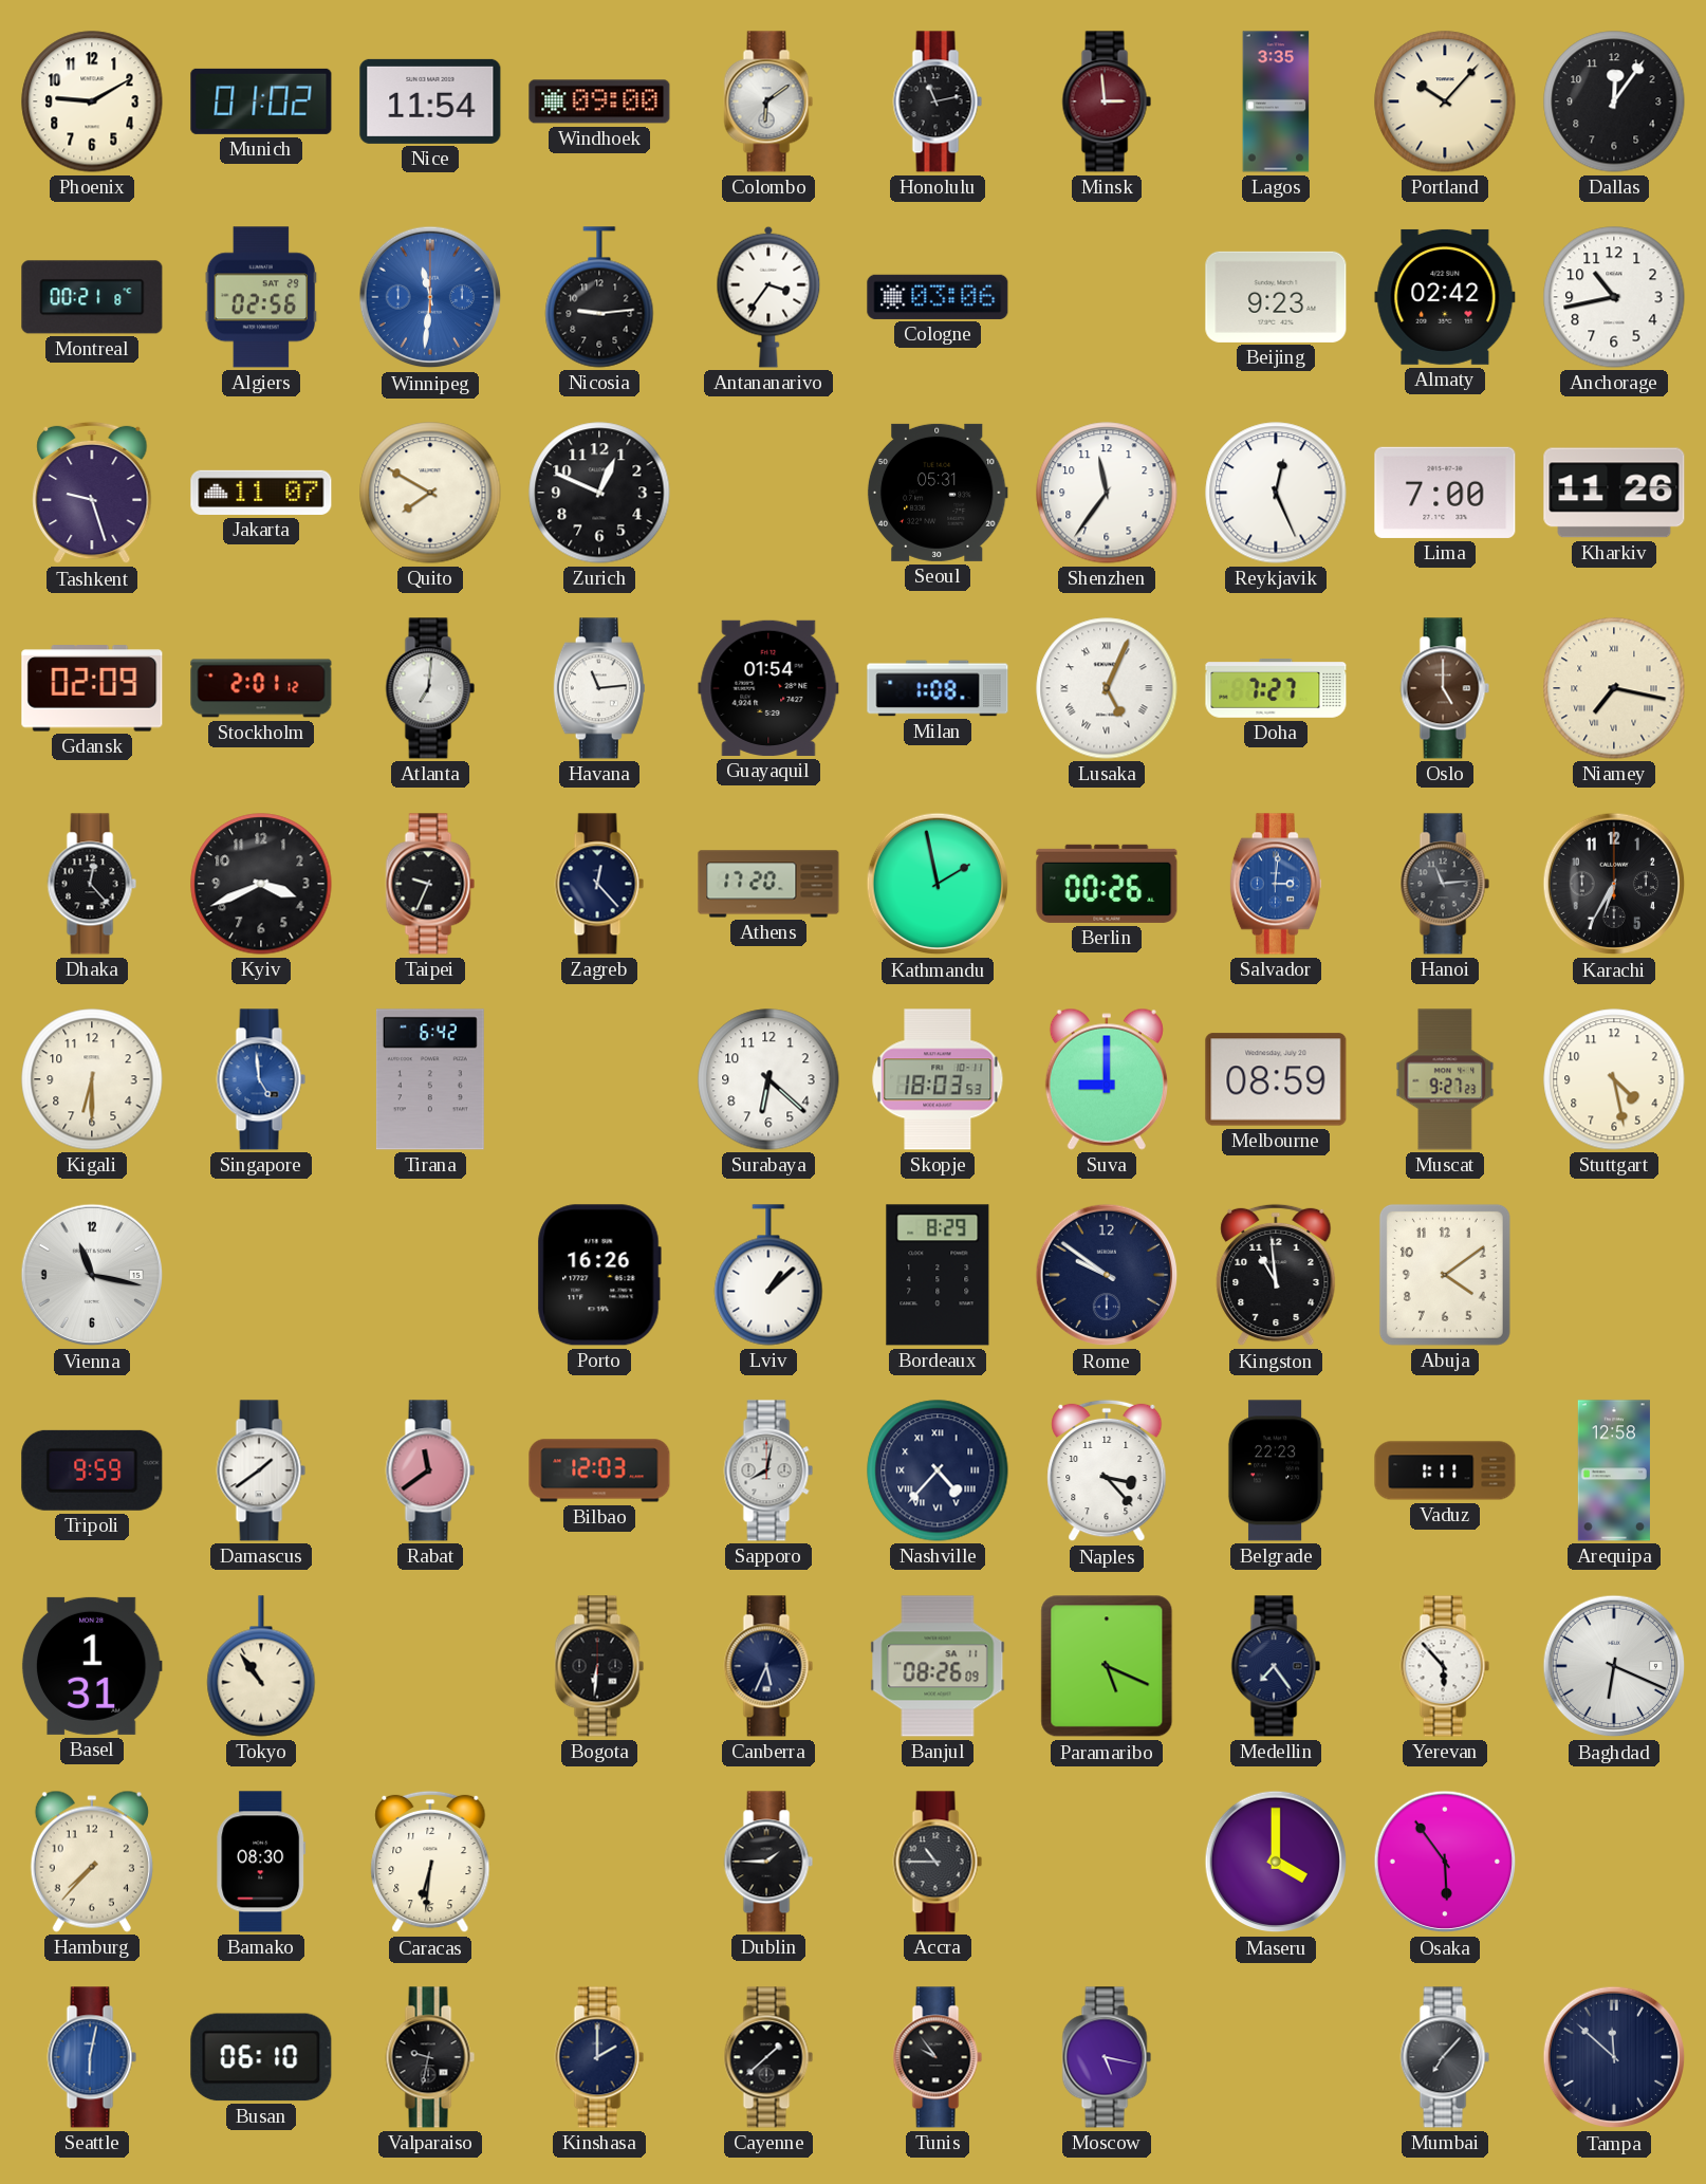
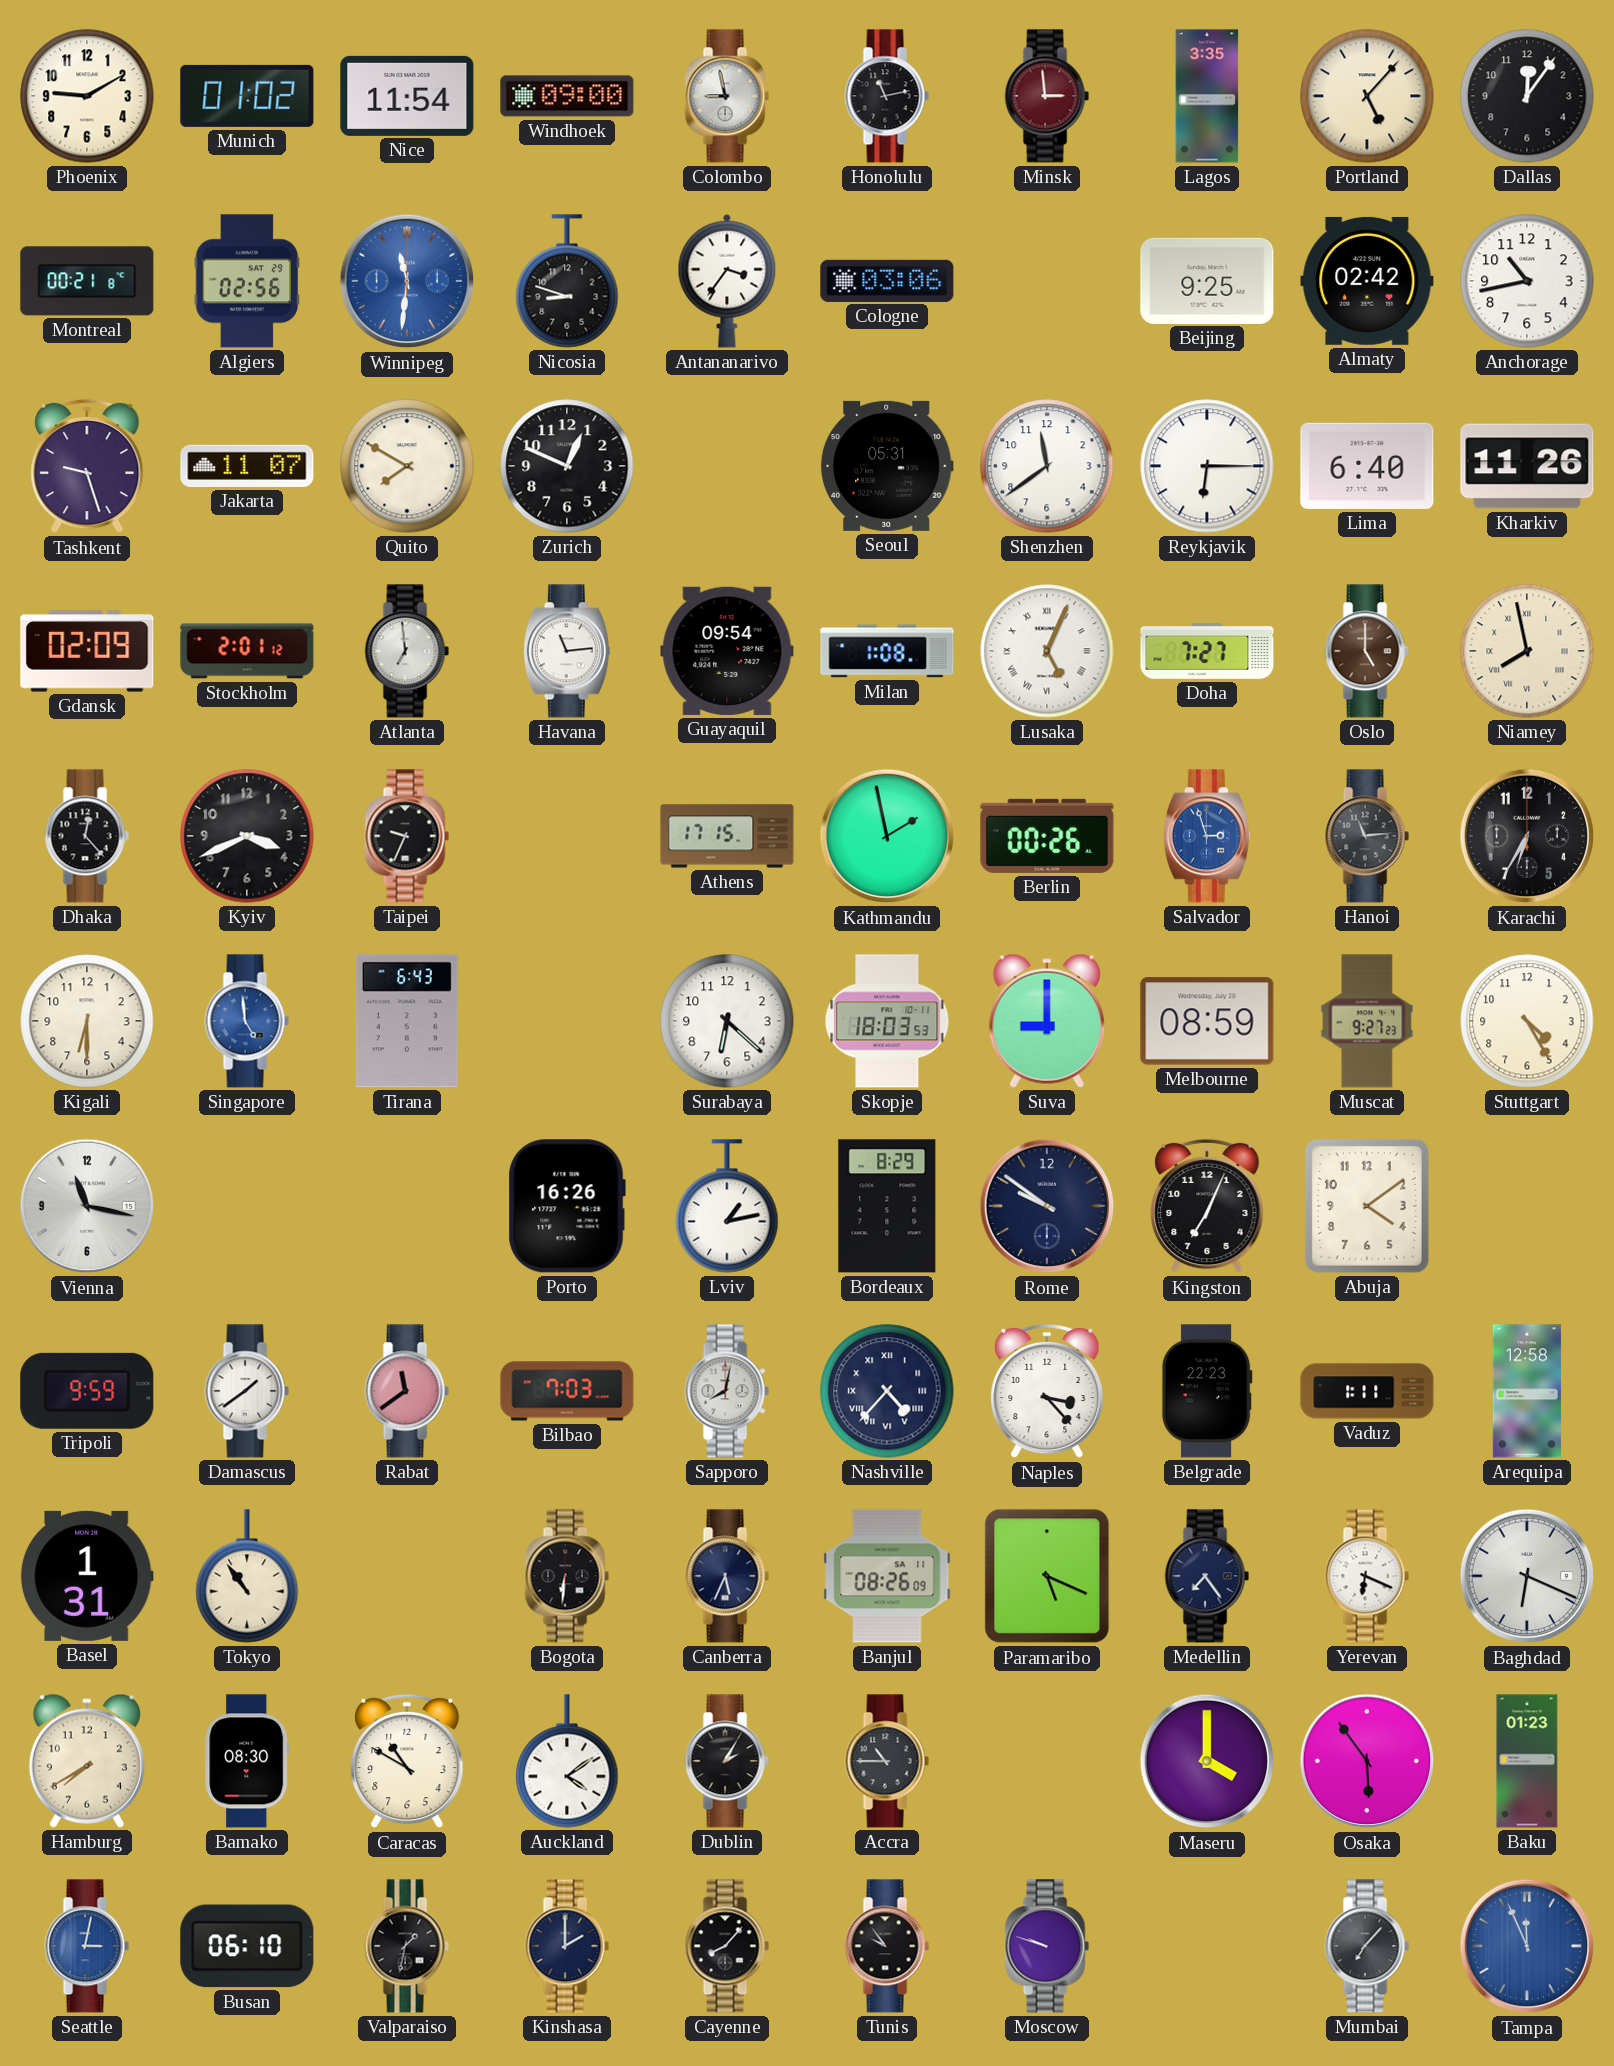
Colombo: 6:09 -> 8:58
Portland: 10:07 -> 5:07
Nicosia: 9:14 -> 8:48
Beijing: 9:23 -> 9:25
Shenzhen: 11:36 -> 11:39
Reykjavik: 12:26 -> 6:15
Lima: 7:00 -> 6:40
Atlanta: 7:01 -> 6:59
Guayaquil: 01:54 -> 09:54
Niamey: 7:17 -> 7:58
Zagreb: 12:23 -> none
Athens: 17:20 -> 17:15
Salvador: 3:01 -> 2:57
Tirana: 6:42 -> 6:43
Stuttgart: 4:28 -> 4:25
Lviv: 1:08 -> 1:13
Kingston: 10:59 -> 7:04
Bilbao: 12:03 -> 7:03
Yerevan: 5:53 -> 6:19
Hamburg: 7:37 -> 7:40
Caracas: 6:31 -> 10:50
Auckland: none -> 4:09
Dublin: 1:45 -> 2:05
Baku: none -> 01:23
Seattle: 6:02 -> 3:02
Valparaiso: 9:32 -> 1:32
Cayenne: 1:38 -> 8:07
Moscow: 5:17 -> 9:48
Tampa: 11:52 -> 11:56
Tampa dial: navy -> blue
